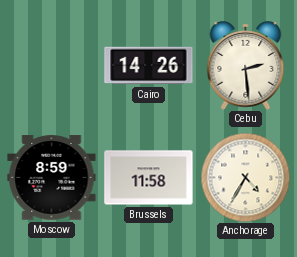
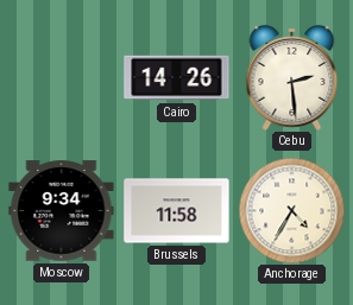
Moscow: 8:59 -> 9:34
